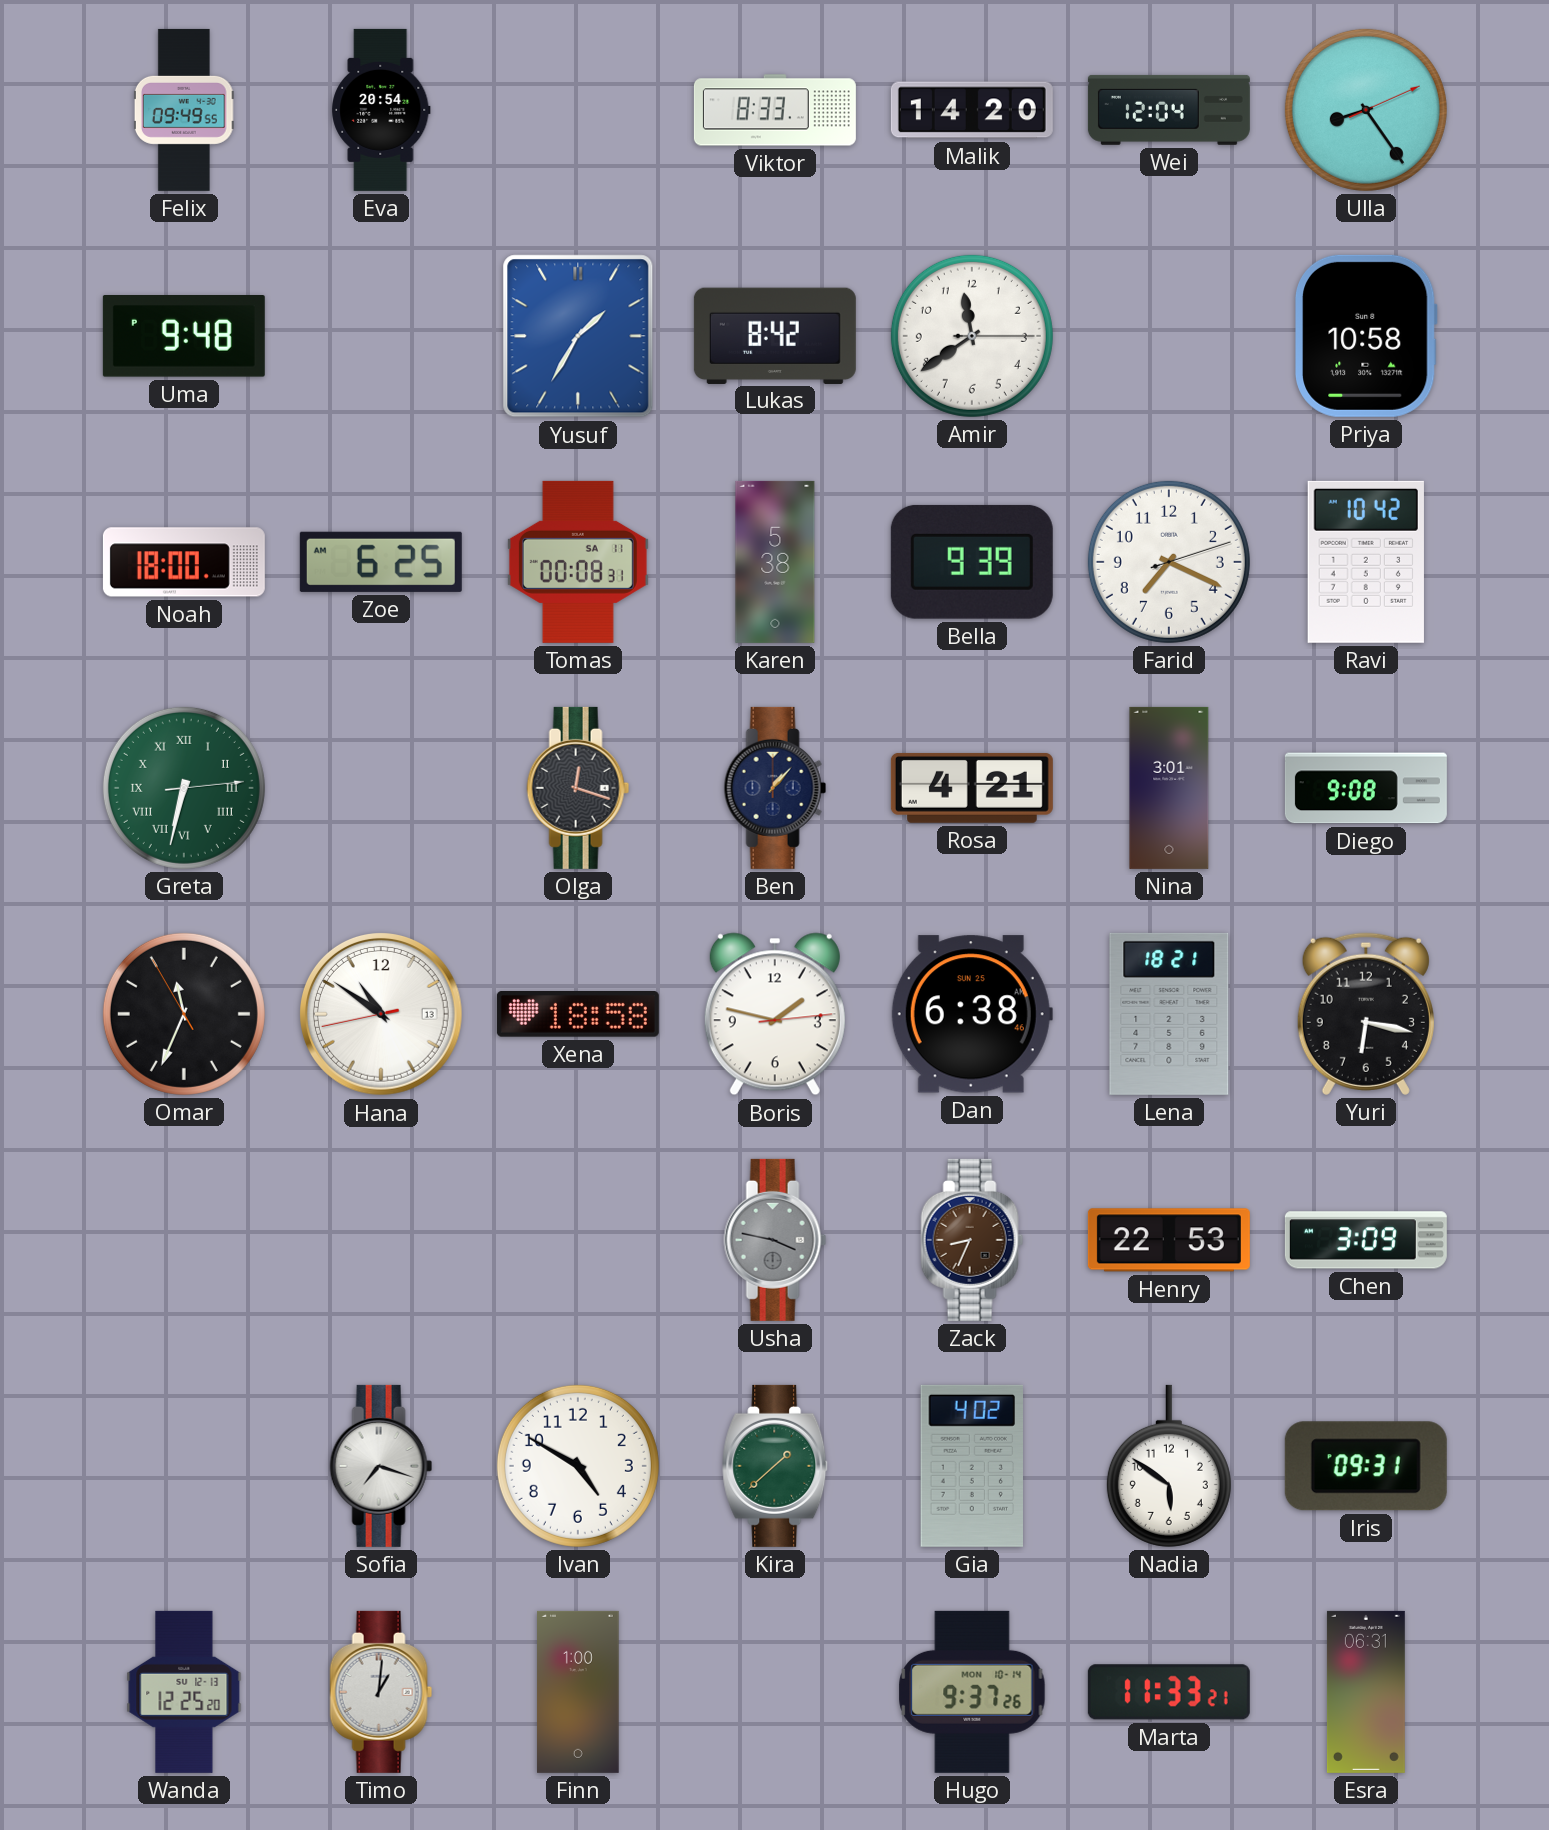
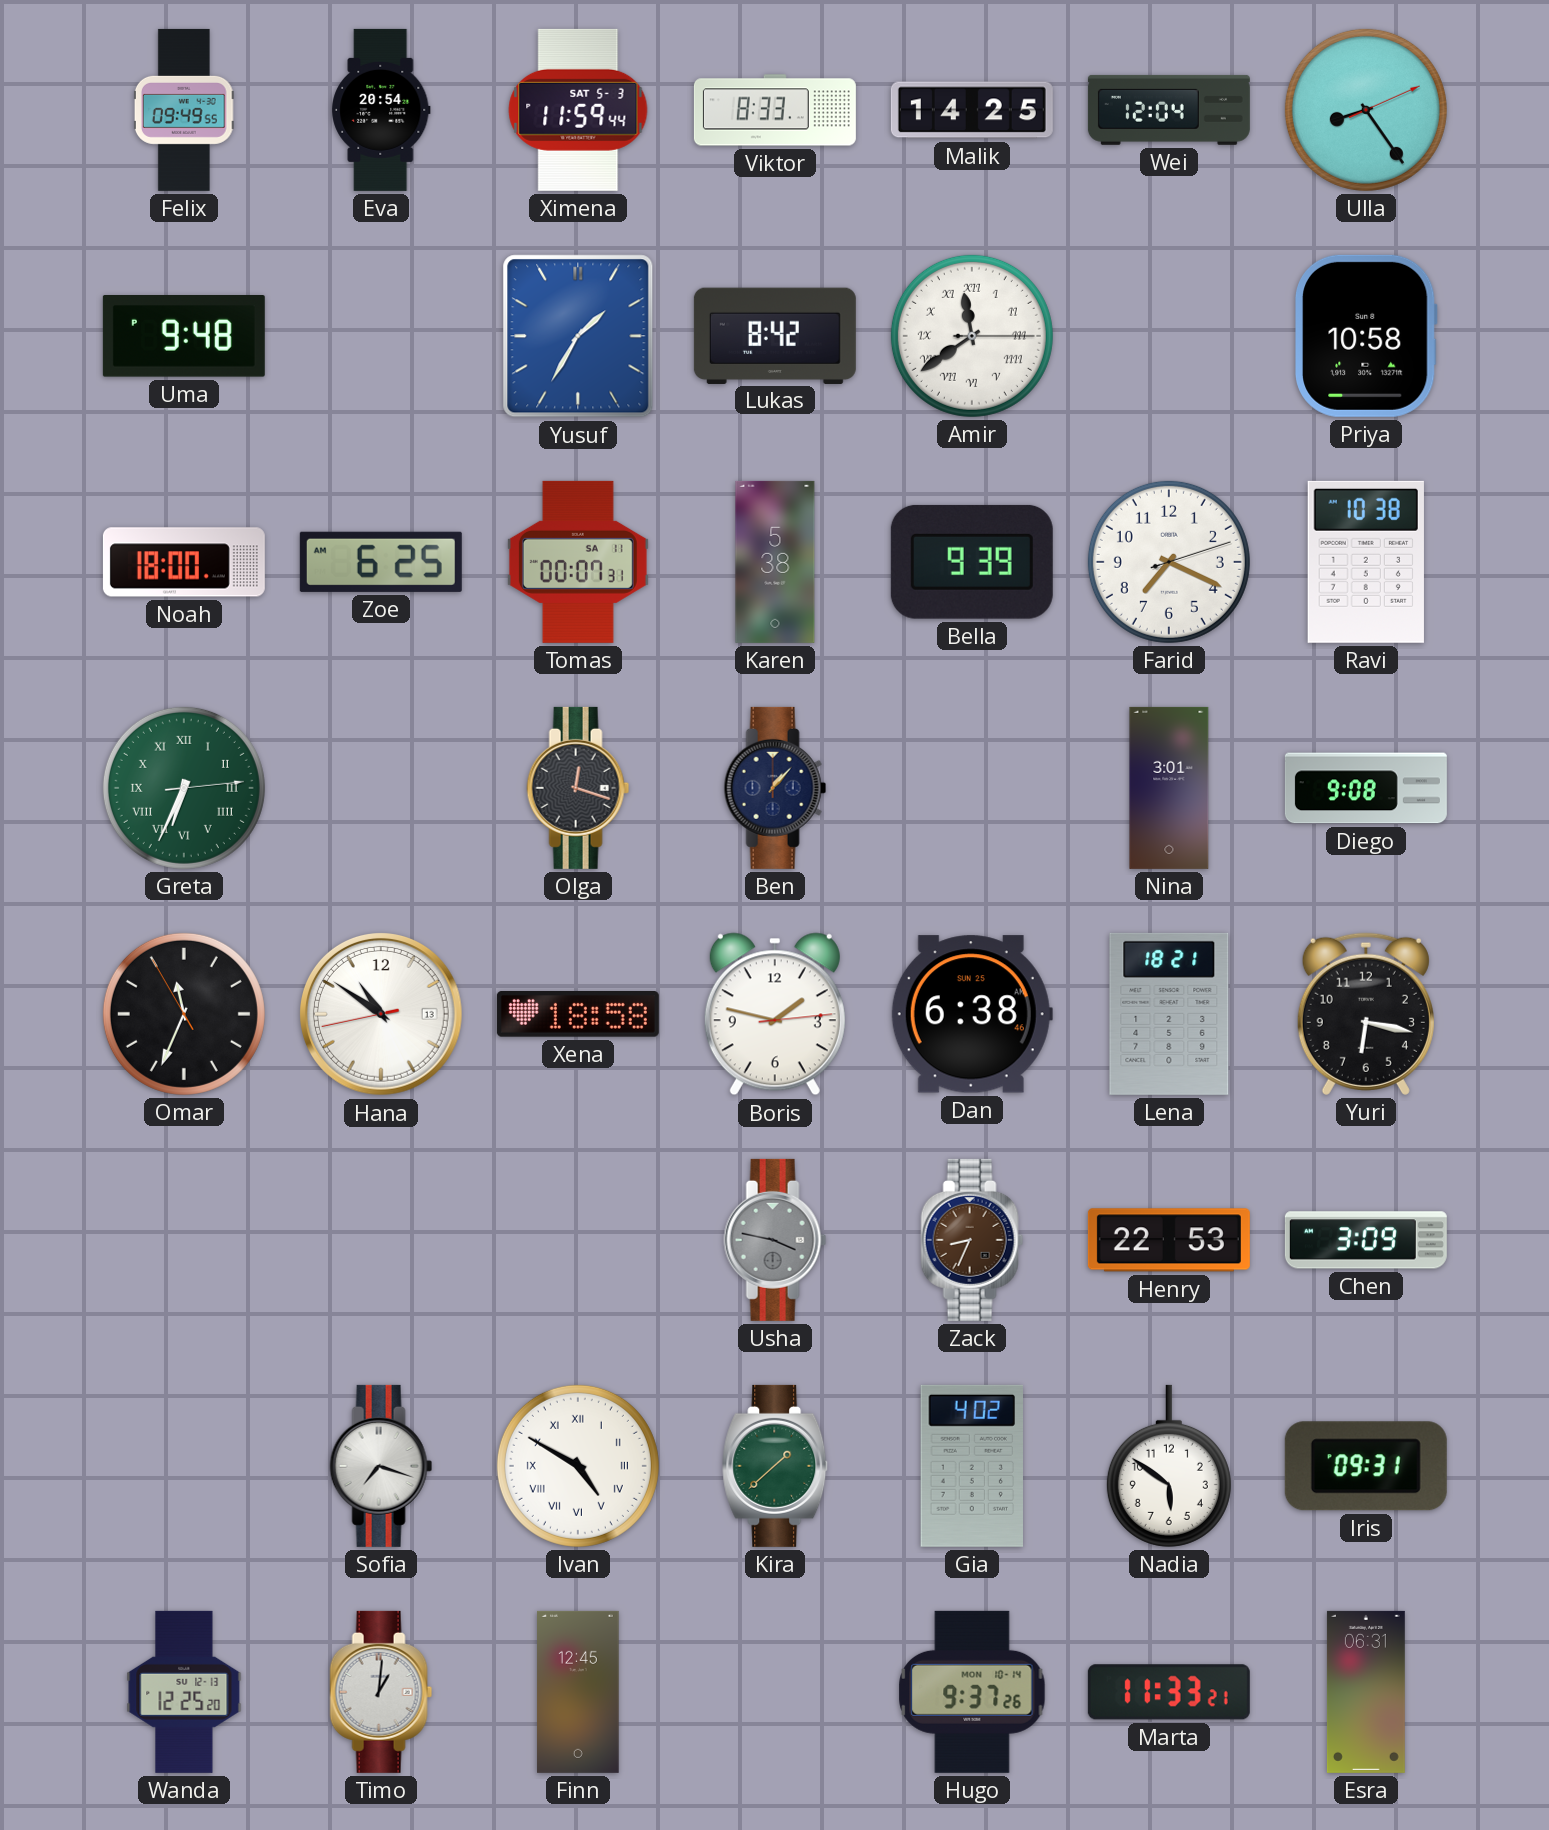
Ximena: none -> 11:59
Malik: 14:20 -> 14:25
Amir numerals: Arabic -> Roman
Tomas: 00:08 -> 00:07
Ravi: 10:42 -> 10:38
Greta: 6:32 -> 6:34
Rosa: 4:21 -> none
Ivan numerals: Arabic -> Roman
Finn: 1:00 -> 12:45
